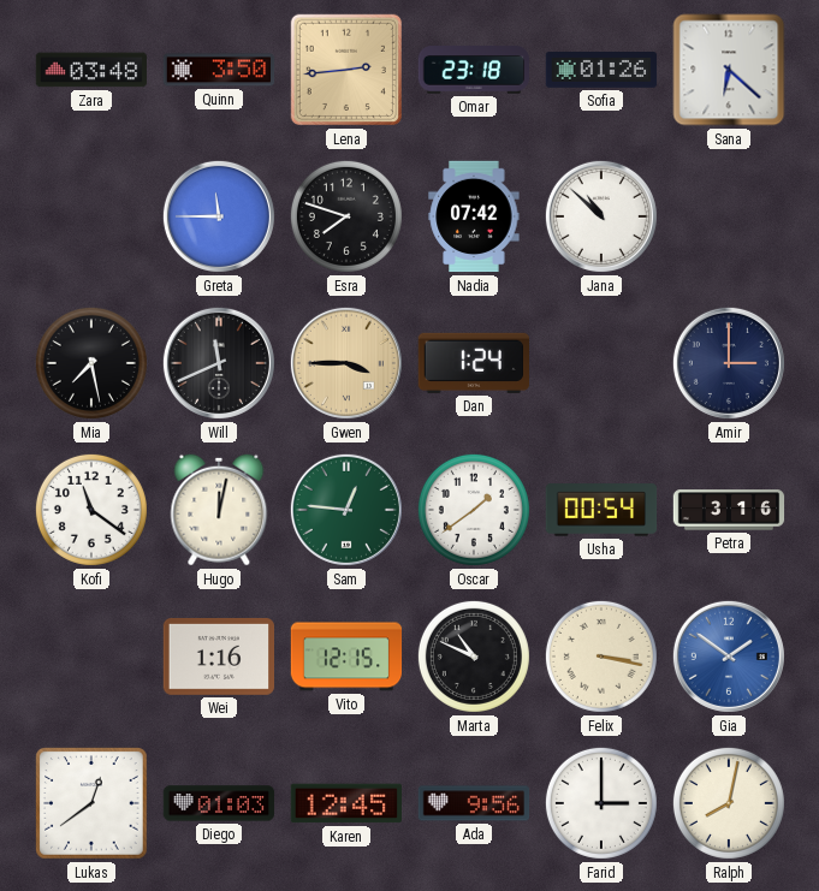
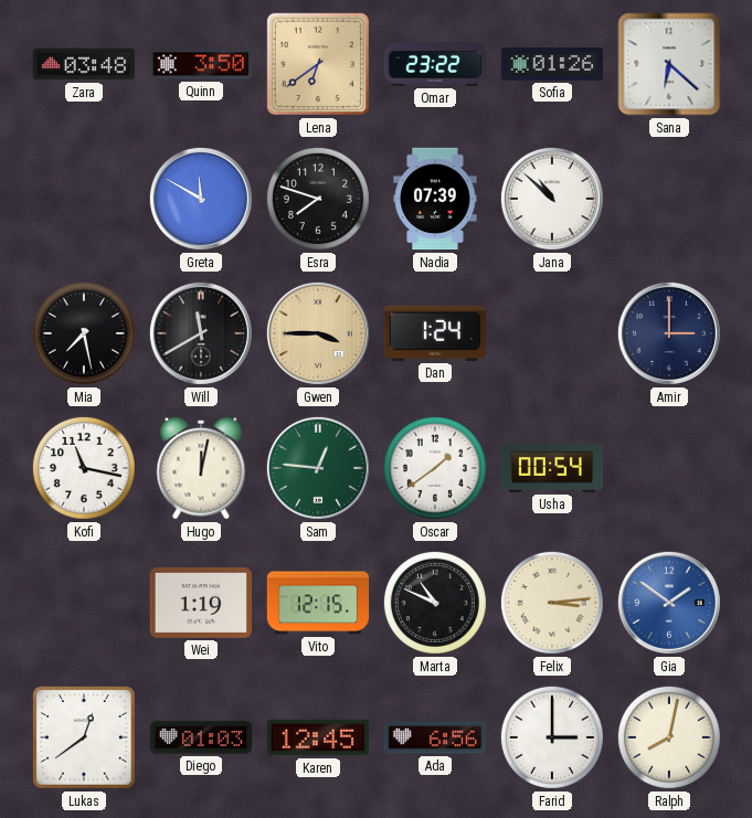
Lena: 2:44 -> 6:39
Omar: 23:18 -> 23:22
Greta: 11:45 -> 11:50
Nadia: 07:42 -> 07:39
Will: 11:41 -> 11:40
Kofi: 11:21 -> 11:17
Petra: 3:16 -> none
Wei: 1:16 -> 1:19
Felix: 3:17 -> 3:14
Ada: 9:56 -> 6:56
